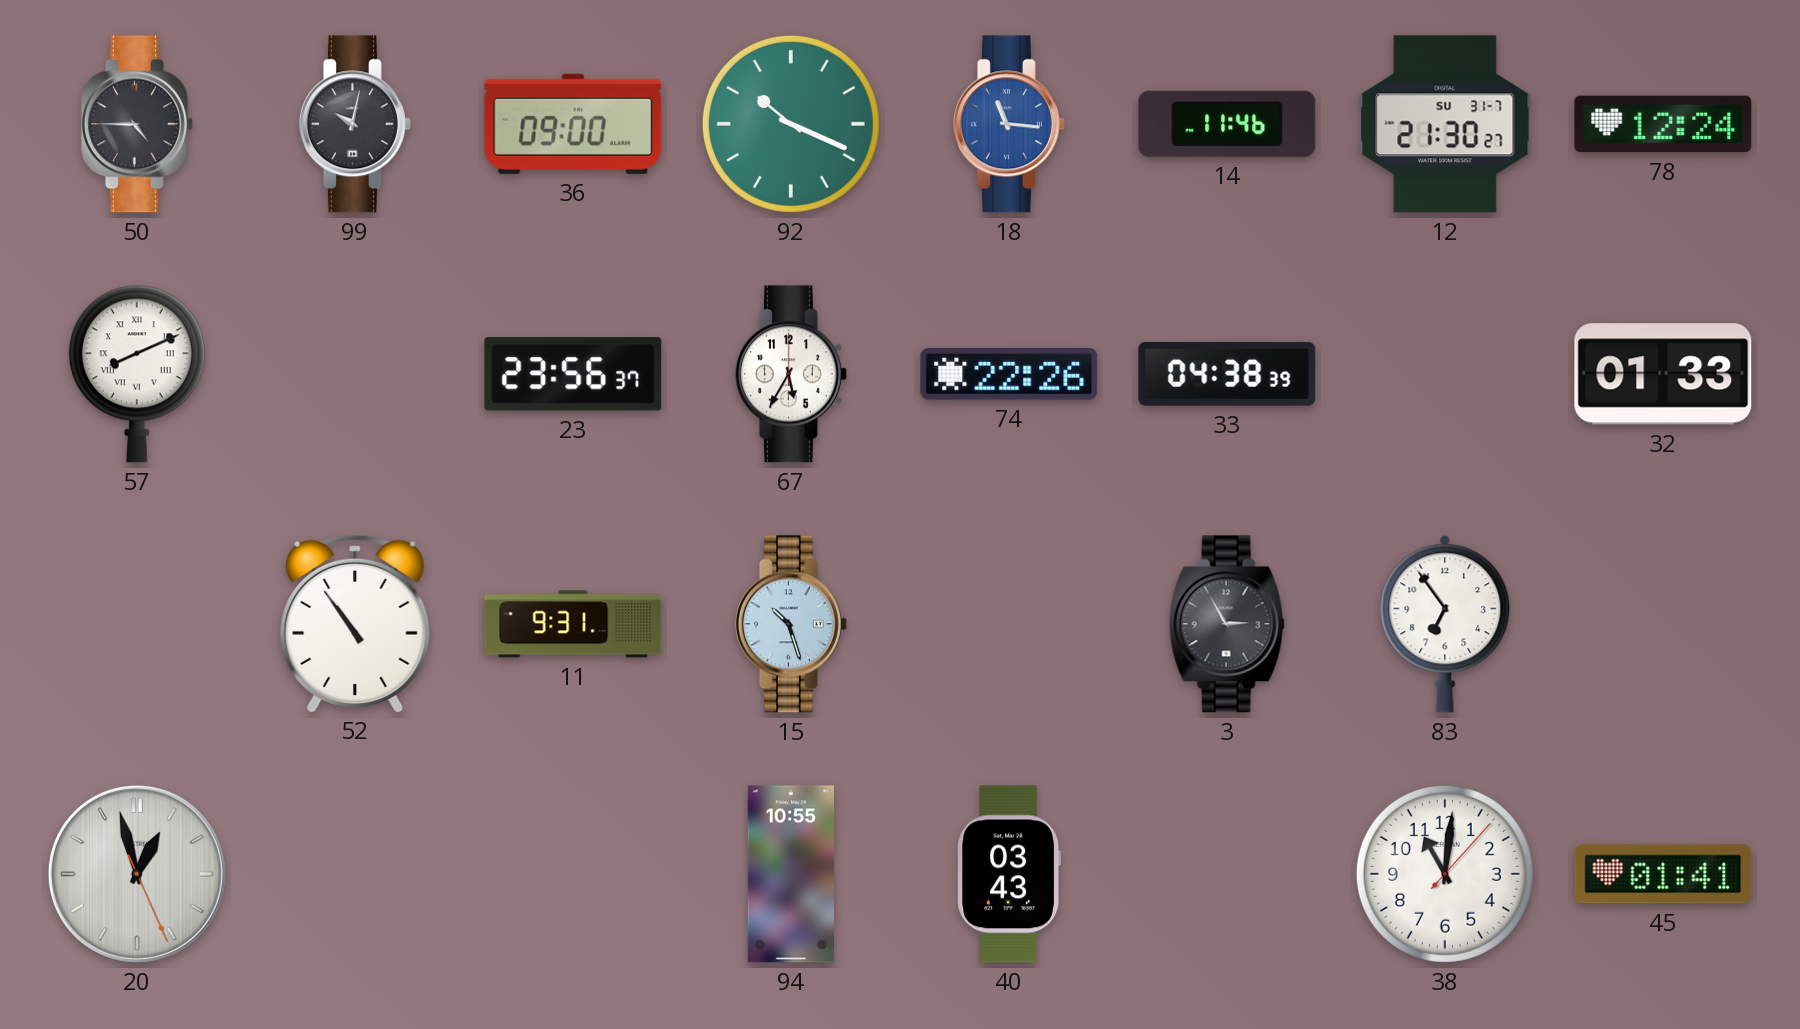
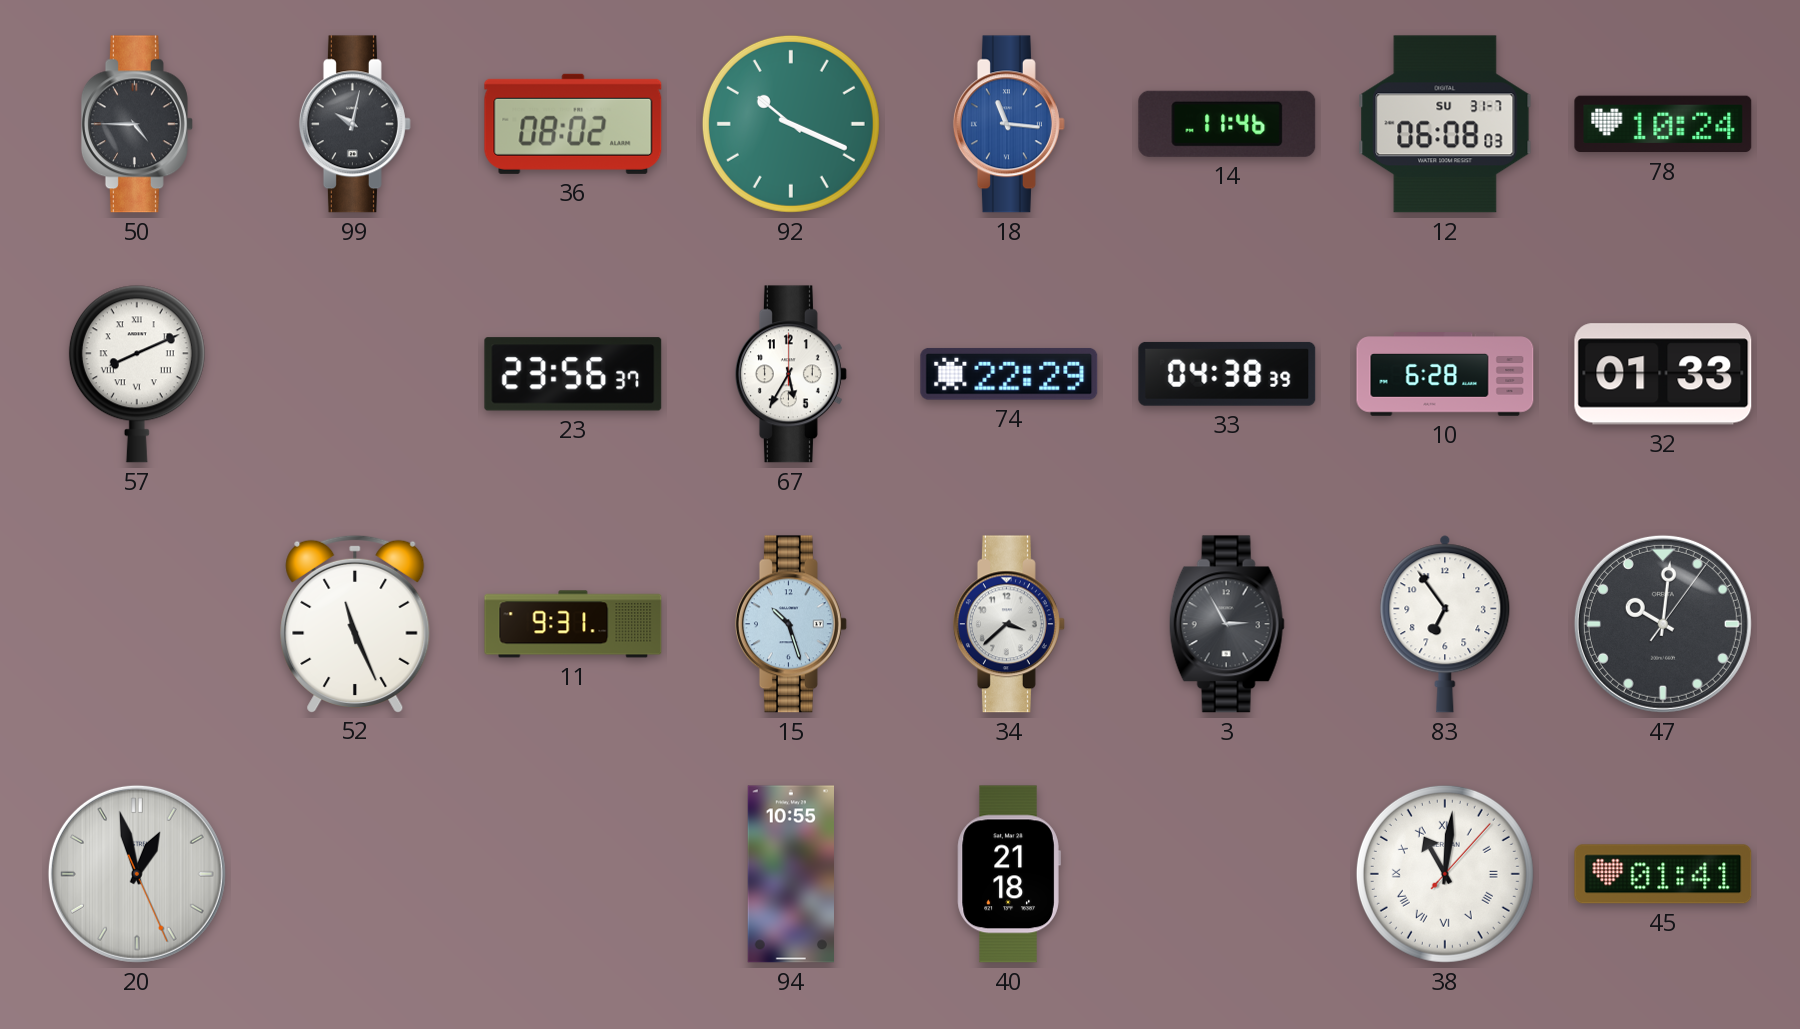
36: 09:00 -> 08:02
12: 21:30 -> 06:08
78: 12:24 -> 10:24
74: 22:26 -> 22:29
10: none -> 6:28
52: 10:54 -> 11:26
34: none -> 3:38
47: none -> 10:01
40: 03:43 -> 21:18
38 numerals: Arabic -> Roman
